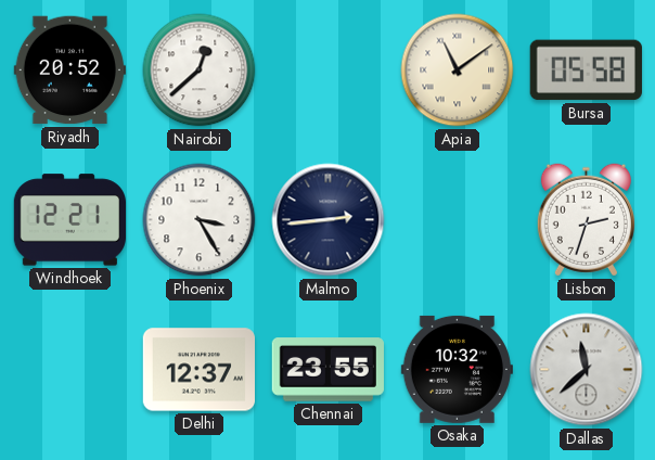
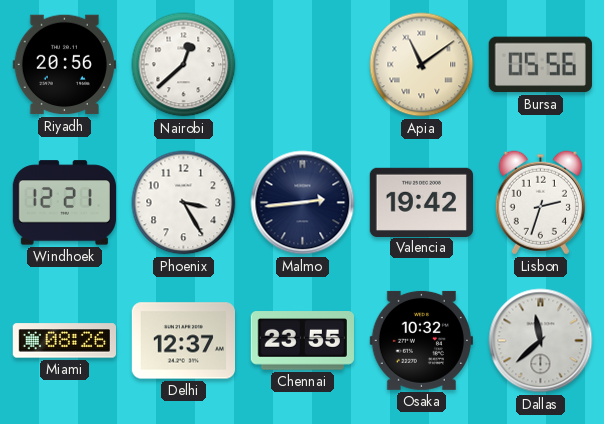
Riyadh: 20:52 -> 20:56
Bursa: 05:58 -> 05:56
Valencia: none -> 19:42
Miami: none -> 08:26
